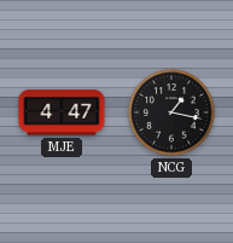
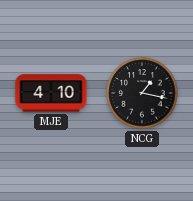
MJE: 4:47 -> 4:10
